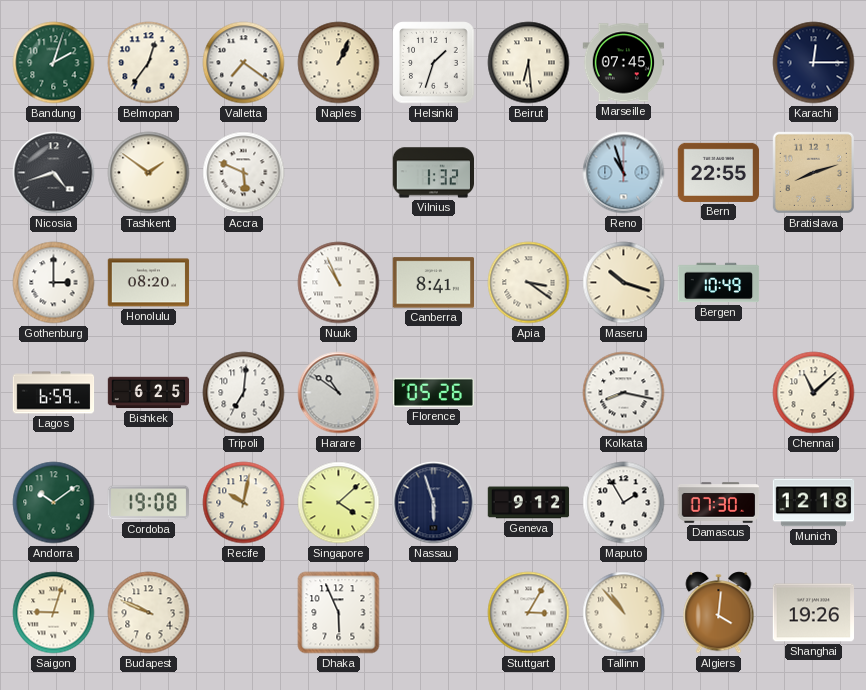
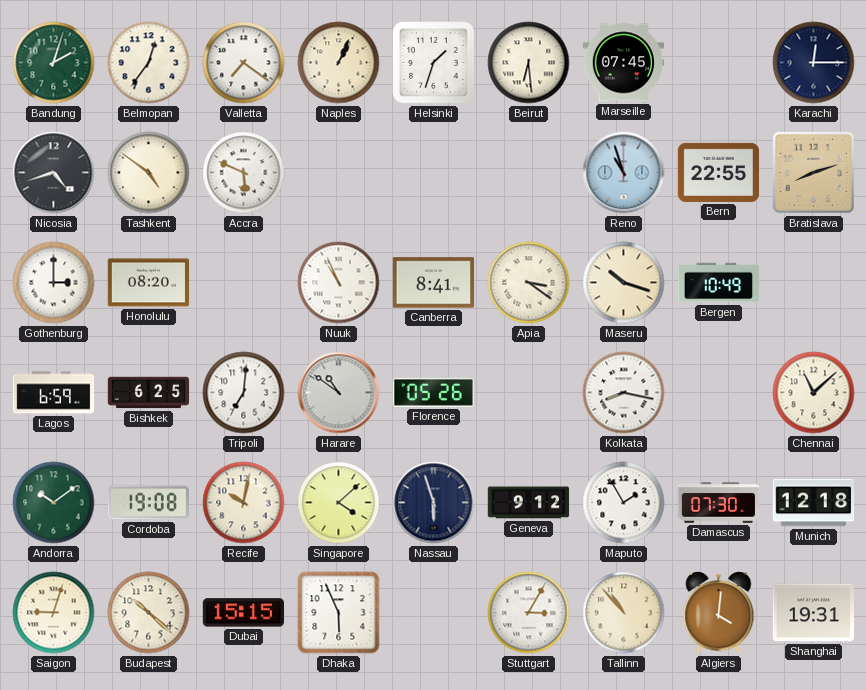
Tashkent: 1:51 -> 4:51
Vilnius: 1:32 -> none
Budapest: 9:49 -> 10:22
Dubai: none -> 15:15
Shanghai: 19:26 -> 19:31
